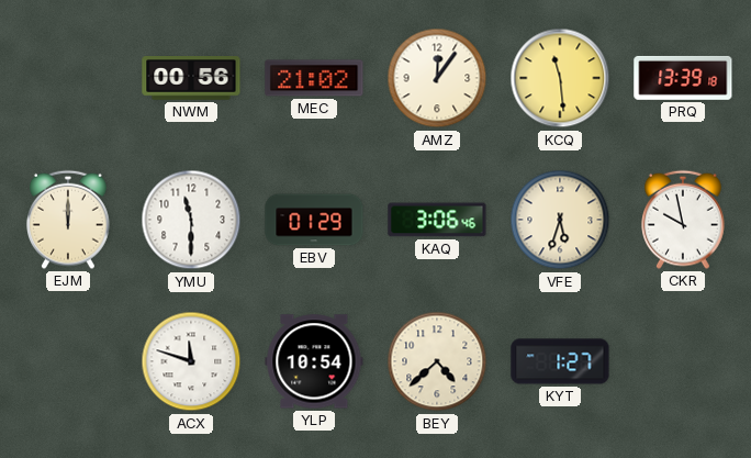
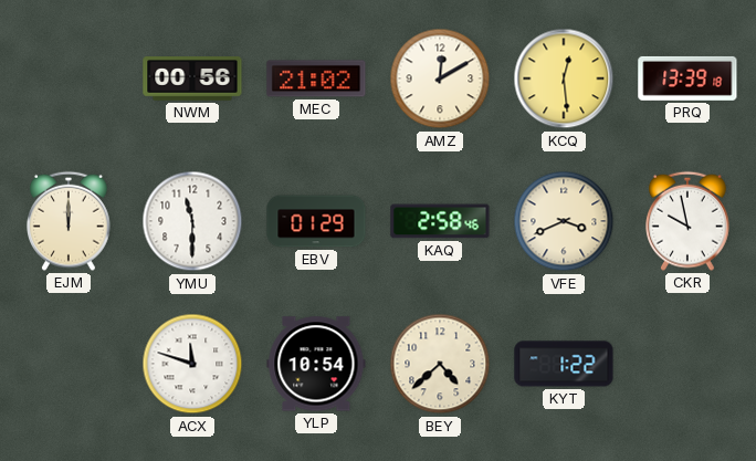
AMZ: 12:06 -> 12:10
KCQ: 11:29 -> 12:29
KAQ: 3:06 -> 2:58
VFE: 5:33 -> 3:41
KYT: 1:27 -> 1:22
